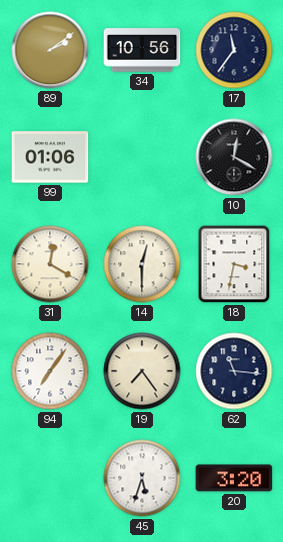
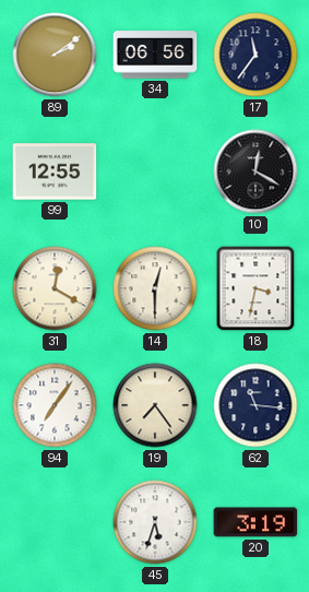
34: 10:56 -> 06:56
99: 01:06 -> 12:55
20: 3:20 -> 3:19
